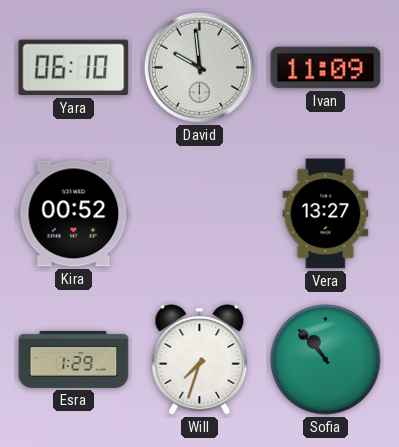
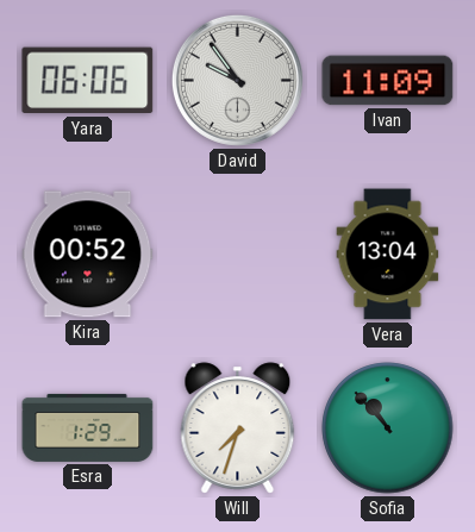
Yara: 06:10 -> 06:06
David: 9:59 -> 9:54
Vera: 13:27 -> 13:04
